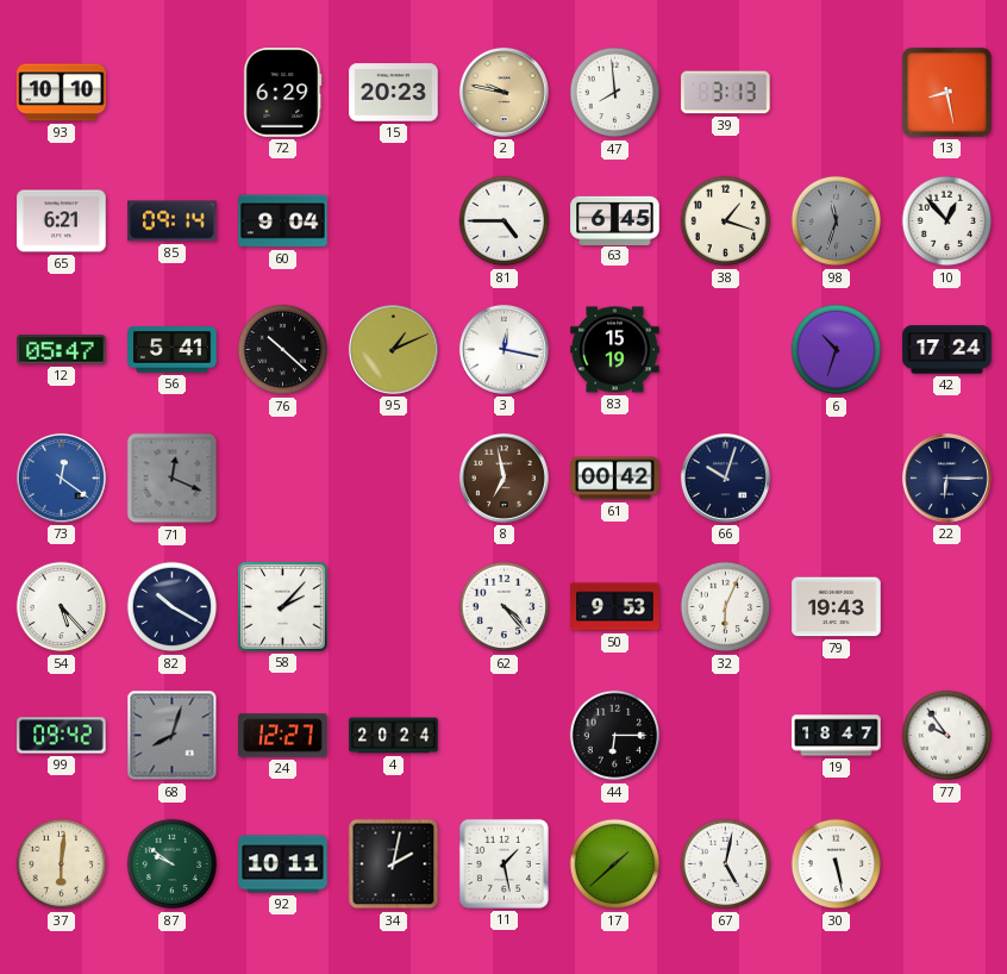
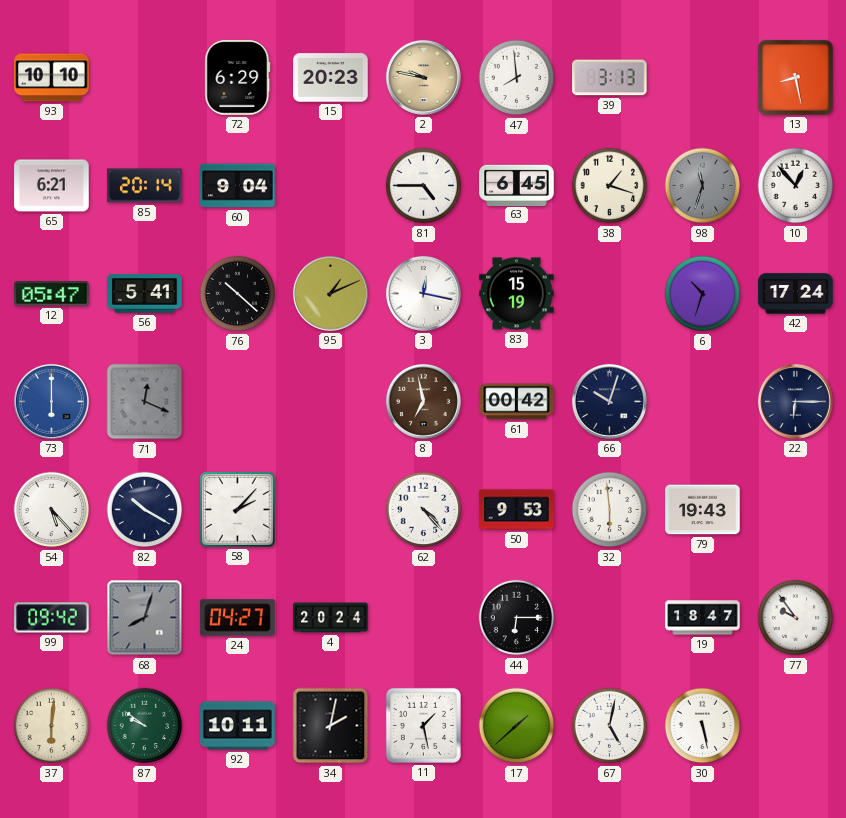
85: 09:14 -> 20:14
73: 12:21 -> 6:00
32: 6:04 -> 5:59
24: 12:27 -> 04:27
